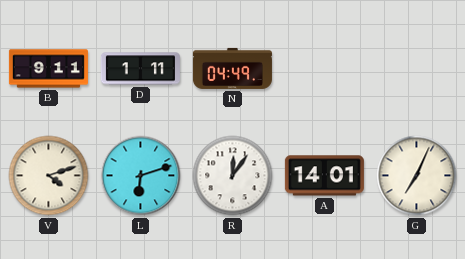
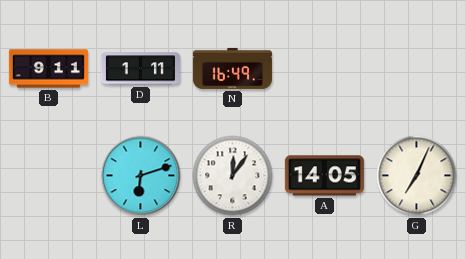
N: 04:49 -> 16:49
V: 4:12 -> none
A: 14:01 -> 14:05
